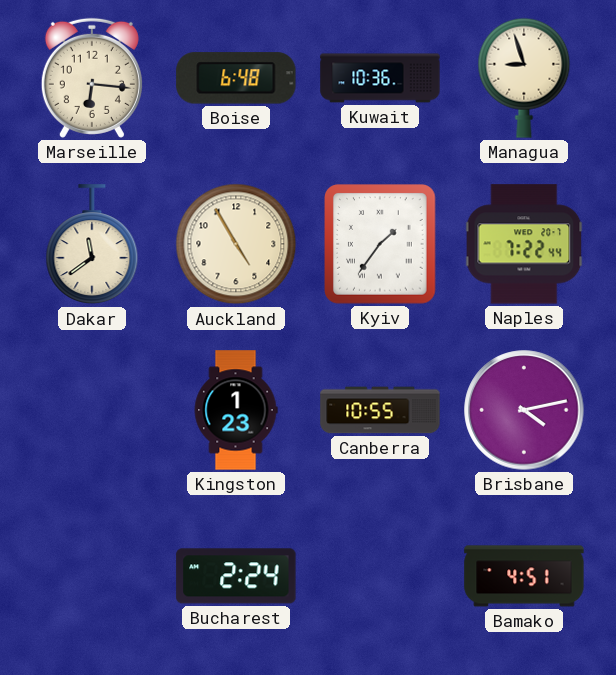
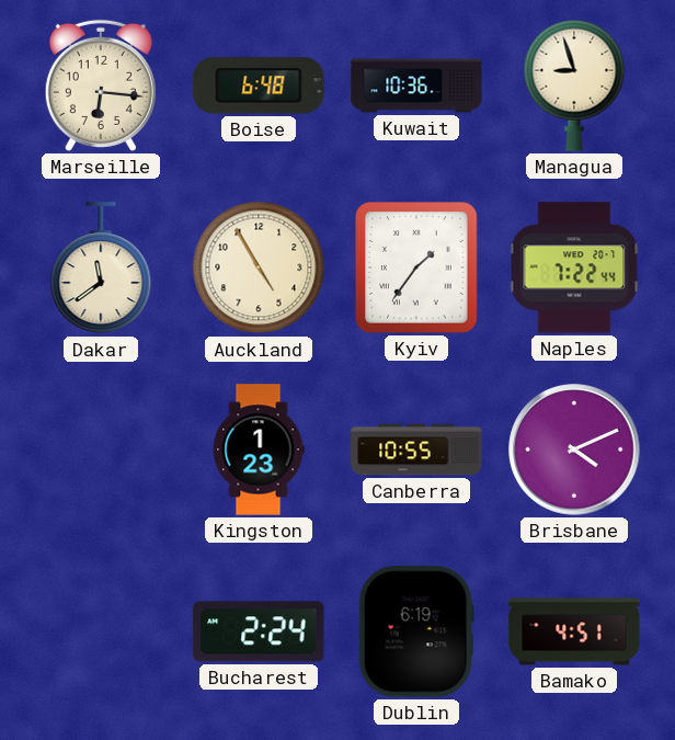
Brisbane: 4:13 -> 4:11
Dublin: none -> 6:19
